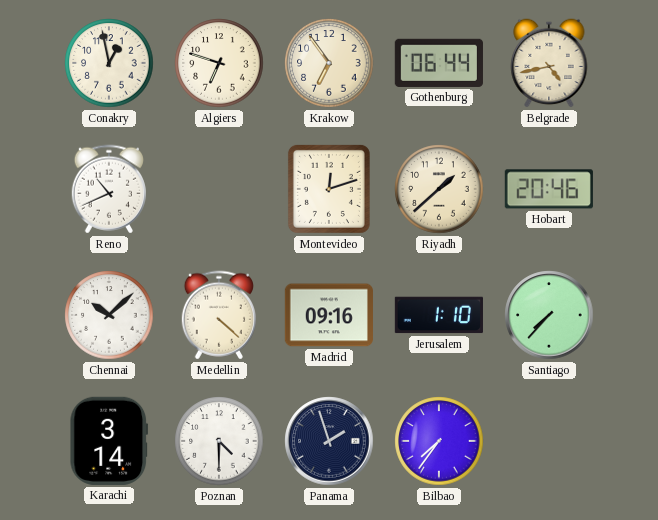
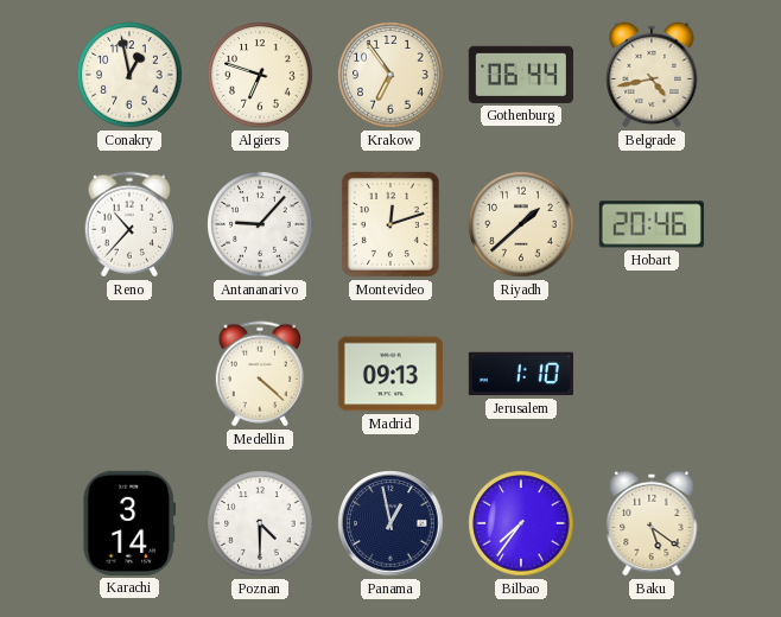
Reno: 10:41 -> 10:37
Antananarivo: none -> 9:07
Chennai: 10:08 -> none
Madrid: 09:16 -> 09:13
Santiago: 7:37 -> none
Panama: 1:57 -> 12:58
Baku: none -> 5:21
